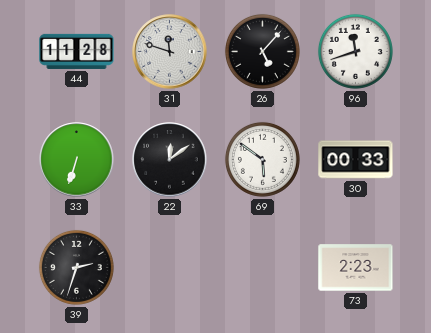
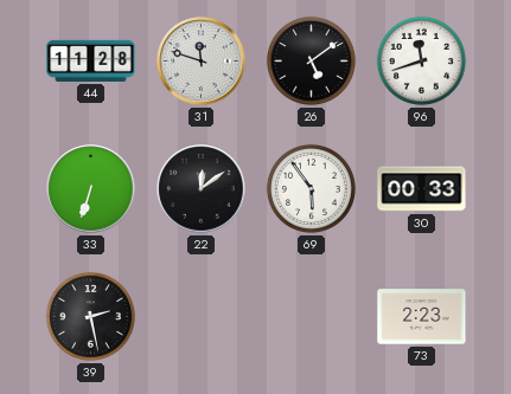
26: 5:07 -> 5:09
69: 5:51 -> 5:54
39: 2:33 -> 2:28
